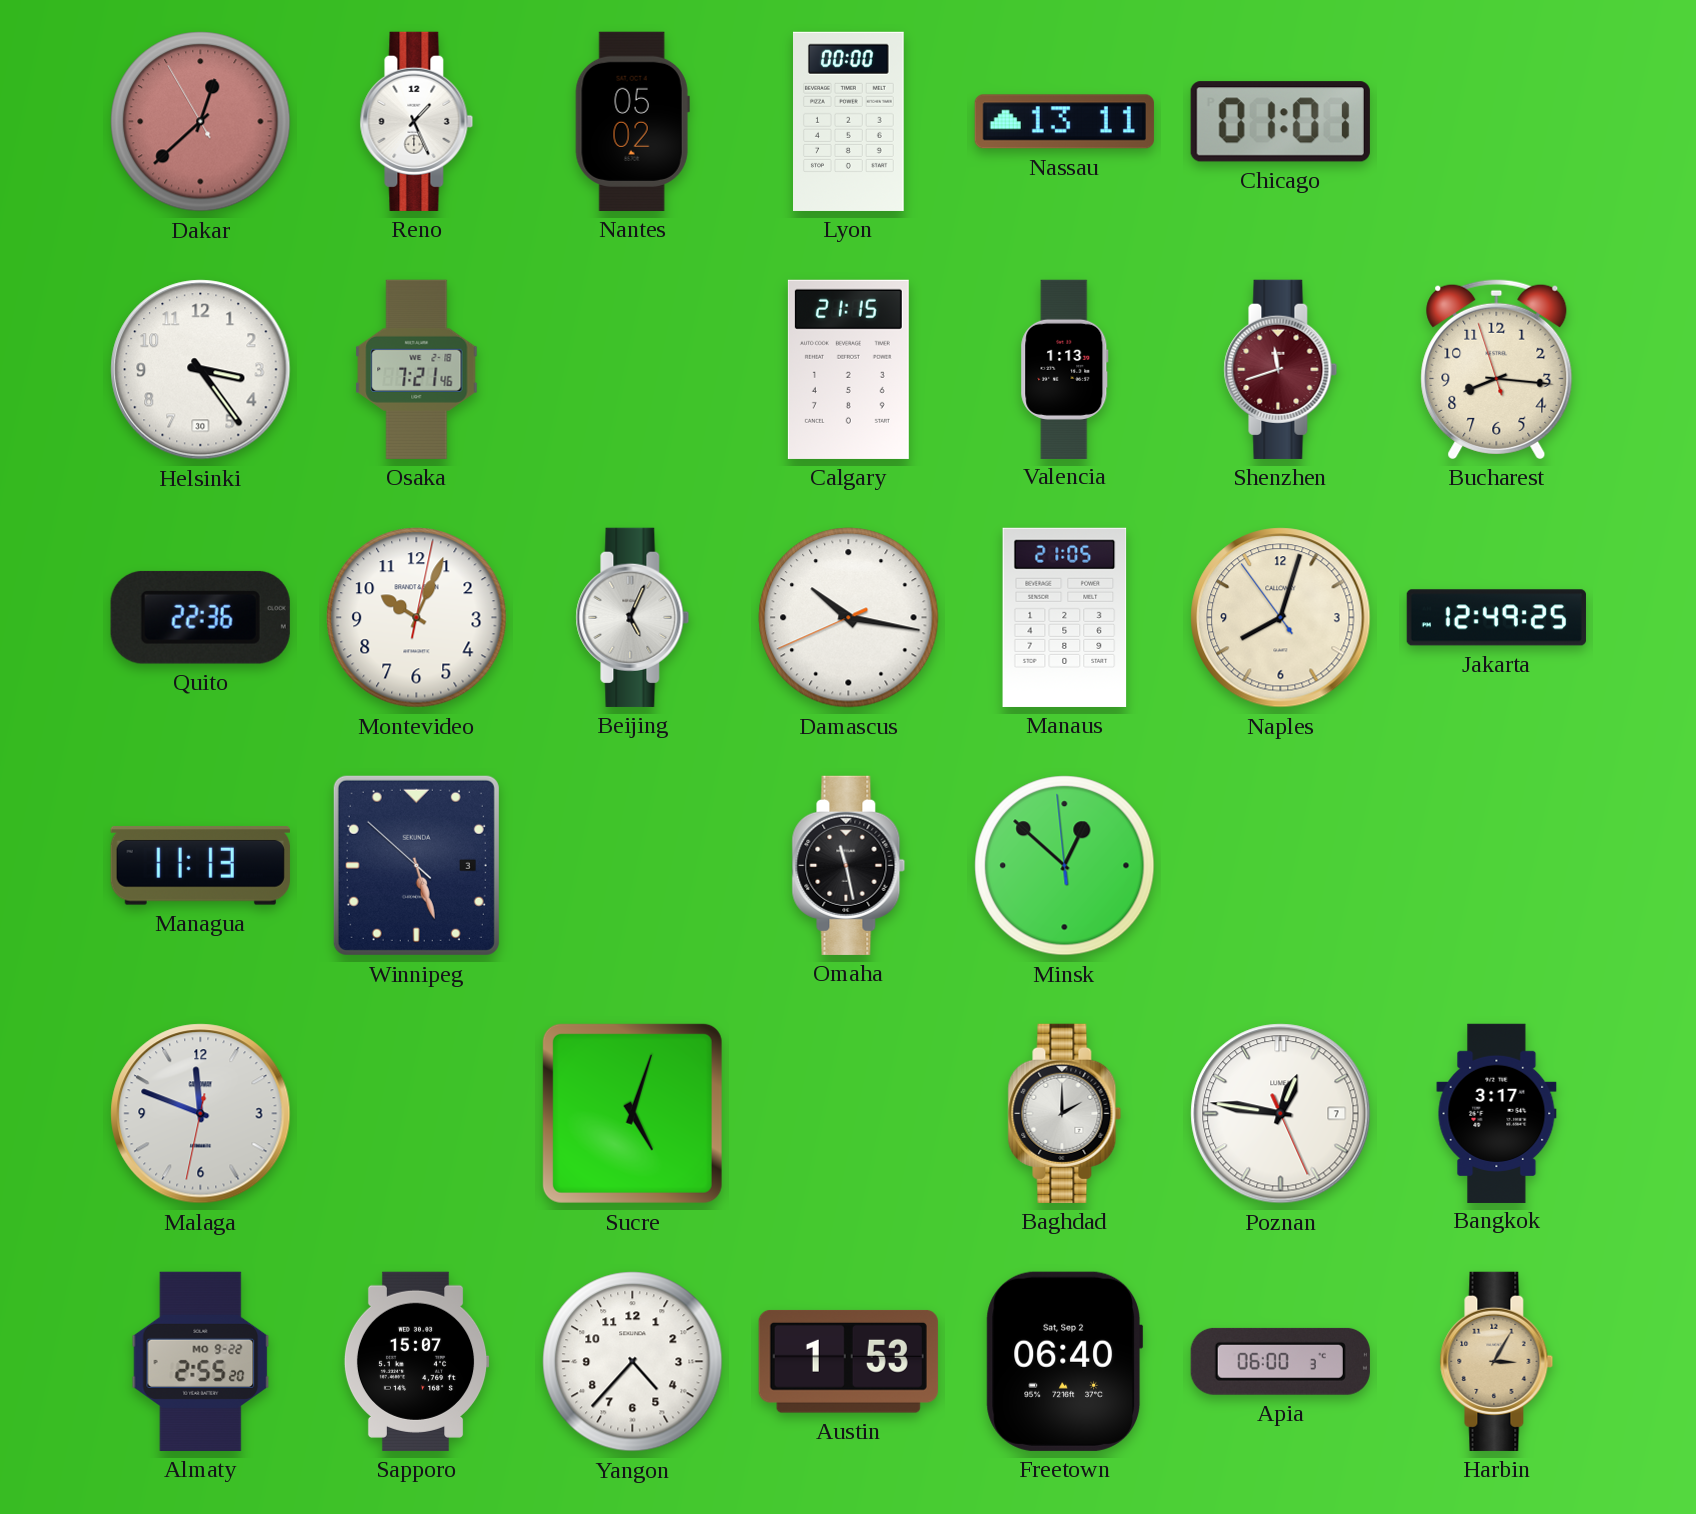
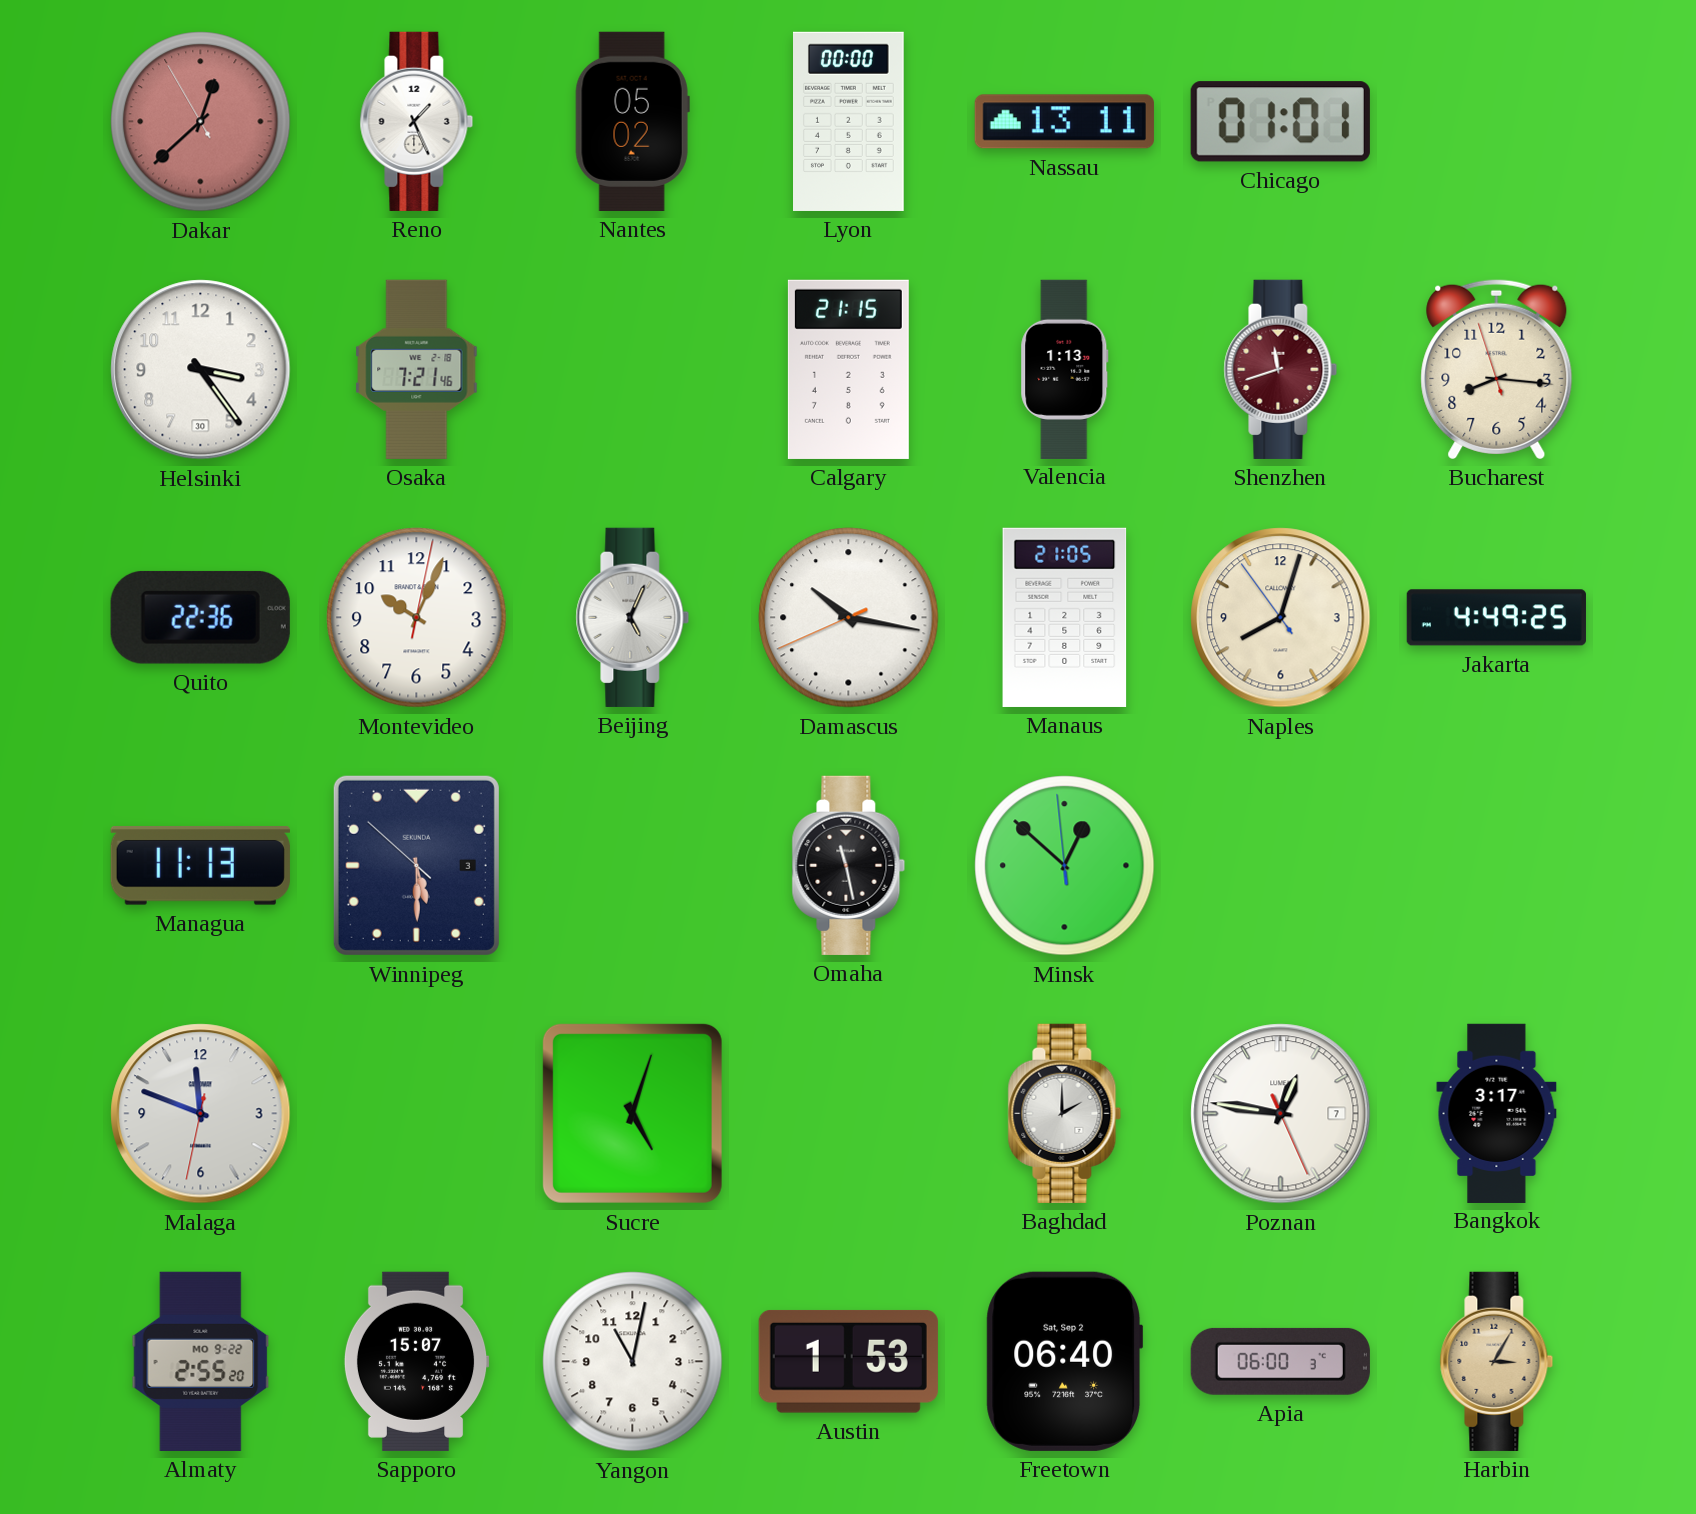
Jakarta: 12:49 -> 4:49
Winnipeg: 5:26 -> 5:29
Yangon: 4:37 -> 11:02
